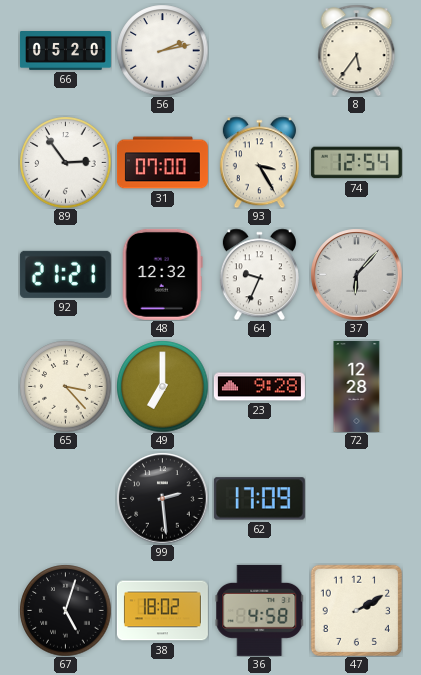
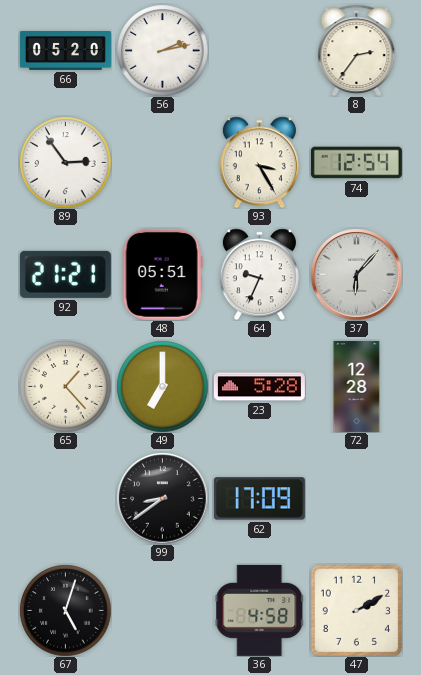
8: 5:36 -> 2:36
31: 07:00 -> none
48: 12:32 -> 05:51
65: 3:23 -> 1:23
23: 9:28 -> 5:28
99: 2:29 -> 8:39
38: 18:02 -> none
